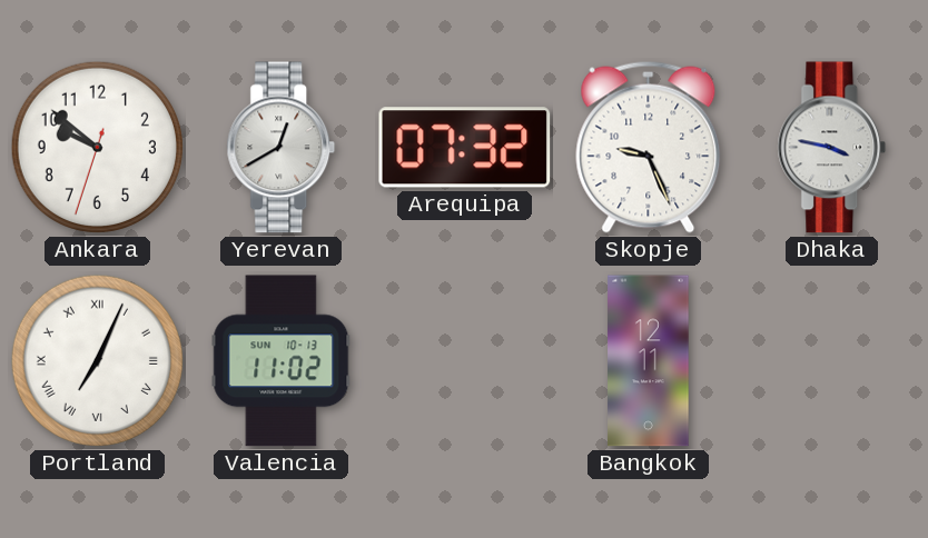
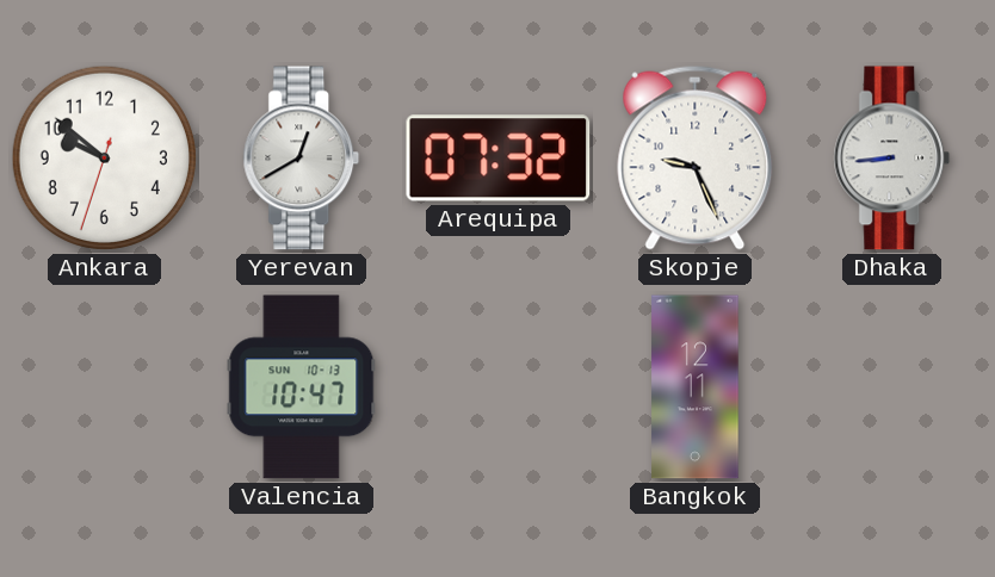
Dhaka: 3:47 -> 8:44
Portland: 7:04 -> none
Valencia: 11:02 -> 10:47
